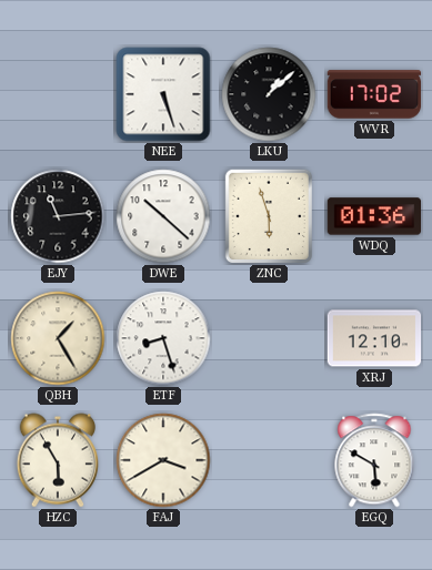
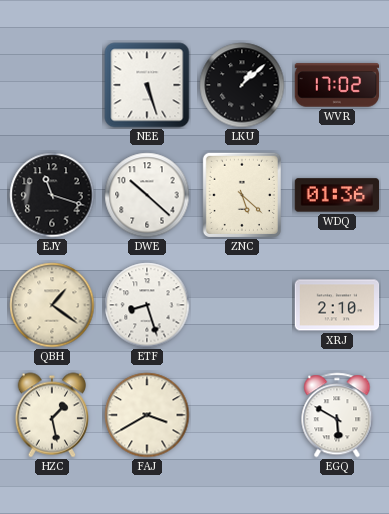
EJY: 11:14 -> 11:18
ZNC: 5:57 -> 5:22
QBH: 1:25 -> 1:21
XRJ: 12:10 -> 2:10
HZC: 5:55 -> 1:28
